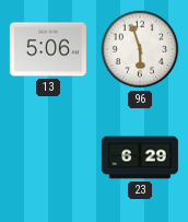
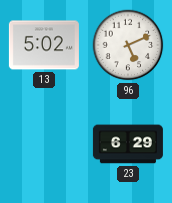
13: 5:06 -> 5:02
96: 5:57 -> 5:11
